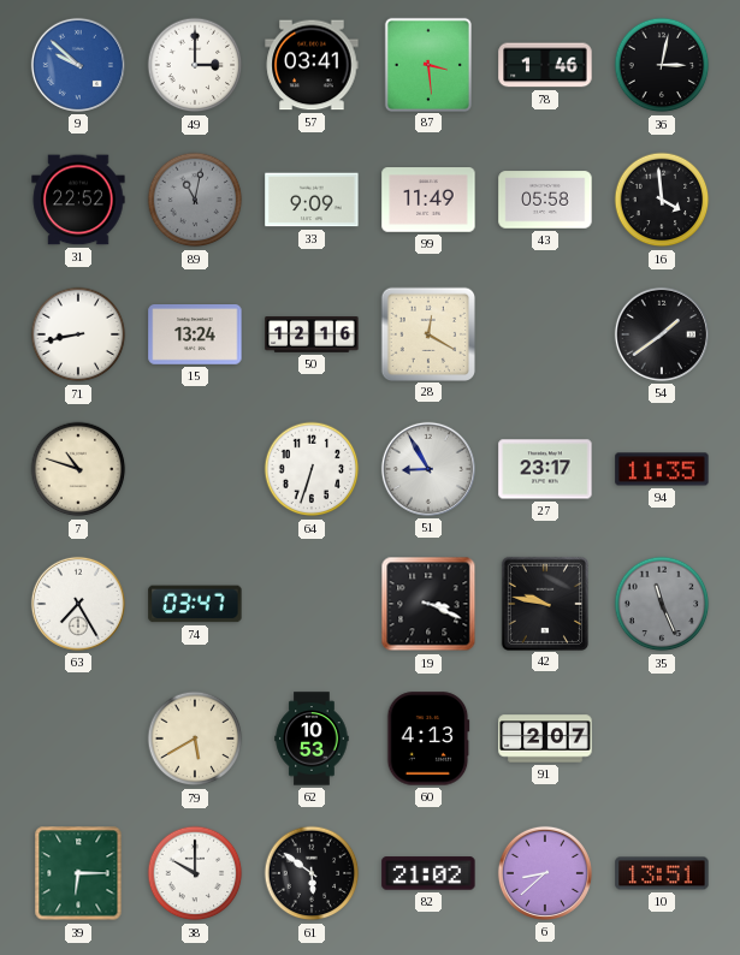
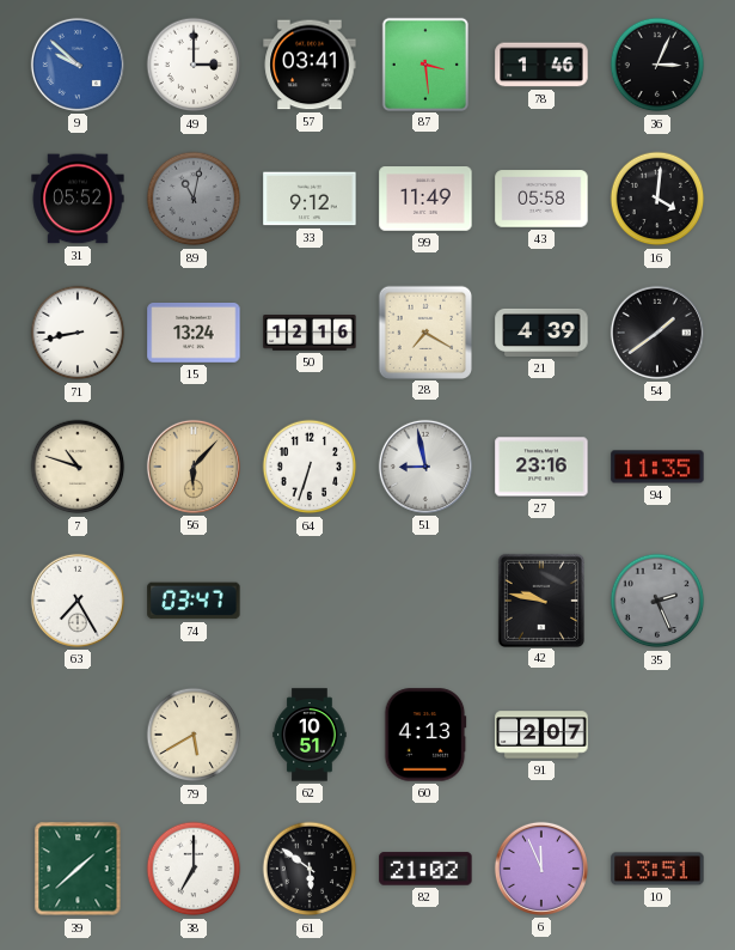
36: 3:02 -> 3:04
31: 22:52 -> 05:52
33: 9:09 -> 9:12
16: 3:59 -> 4:01
28: 12:20 -> 7:20
21: none -> 4:39
56: none -> 6:07
51: 8:55 -> 8:58
27: 23:17 -> 23:16
19: 3:19 -> none
35: 11:26 -> 2:26
62: 10:53 -> 10:51
39: 6:15 -> 1:38
38: 10:00 -> 7:00
6: 8:38 -> 11:56
